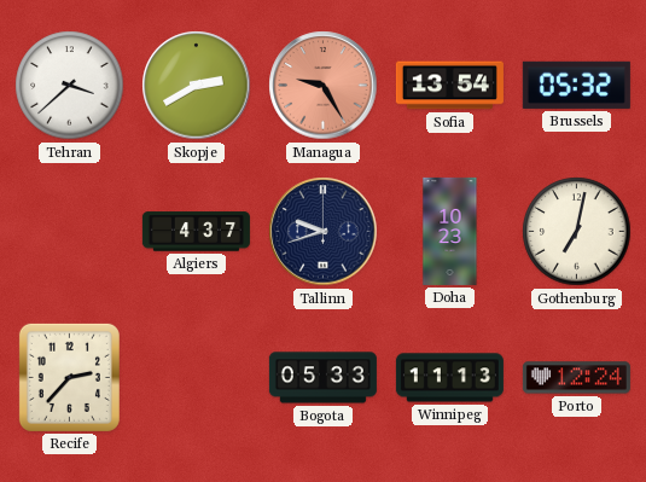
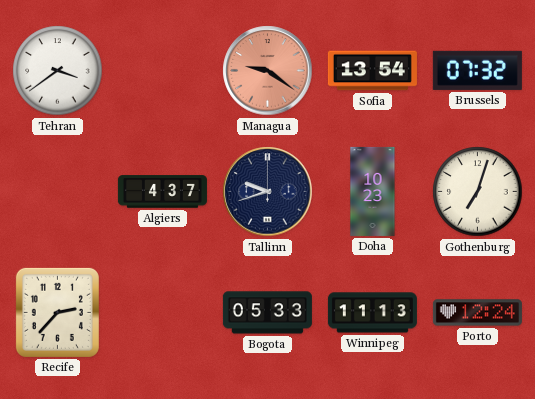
Tehran: 3:38 -> 3:39
Skopje: 2:40 -> none
Managua: 9:25 -> 9:21
Brussels: 05:32 -> 07:32
Gothenburg: 7:02 -> 7:03
